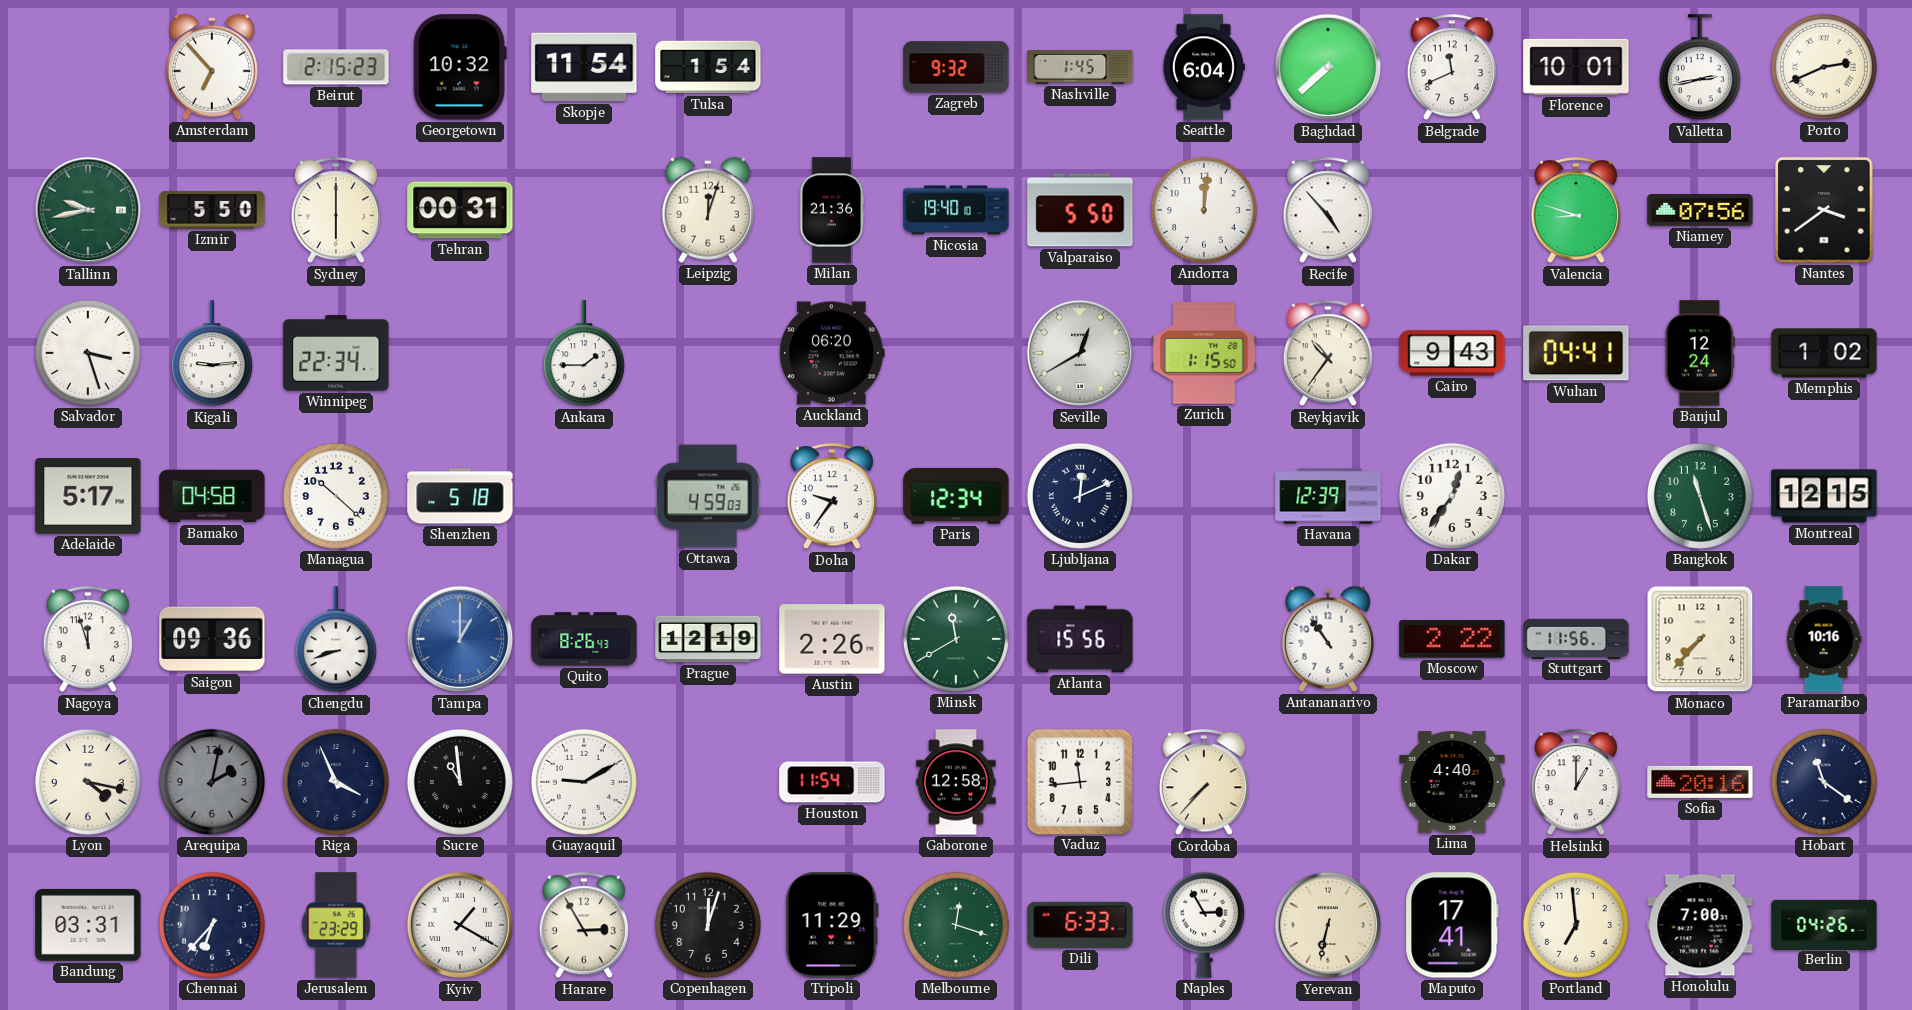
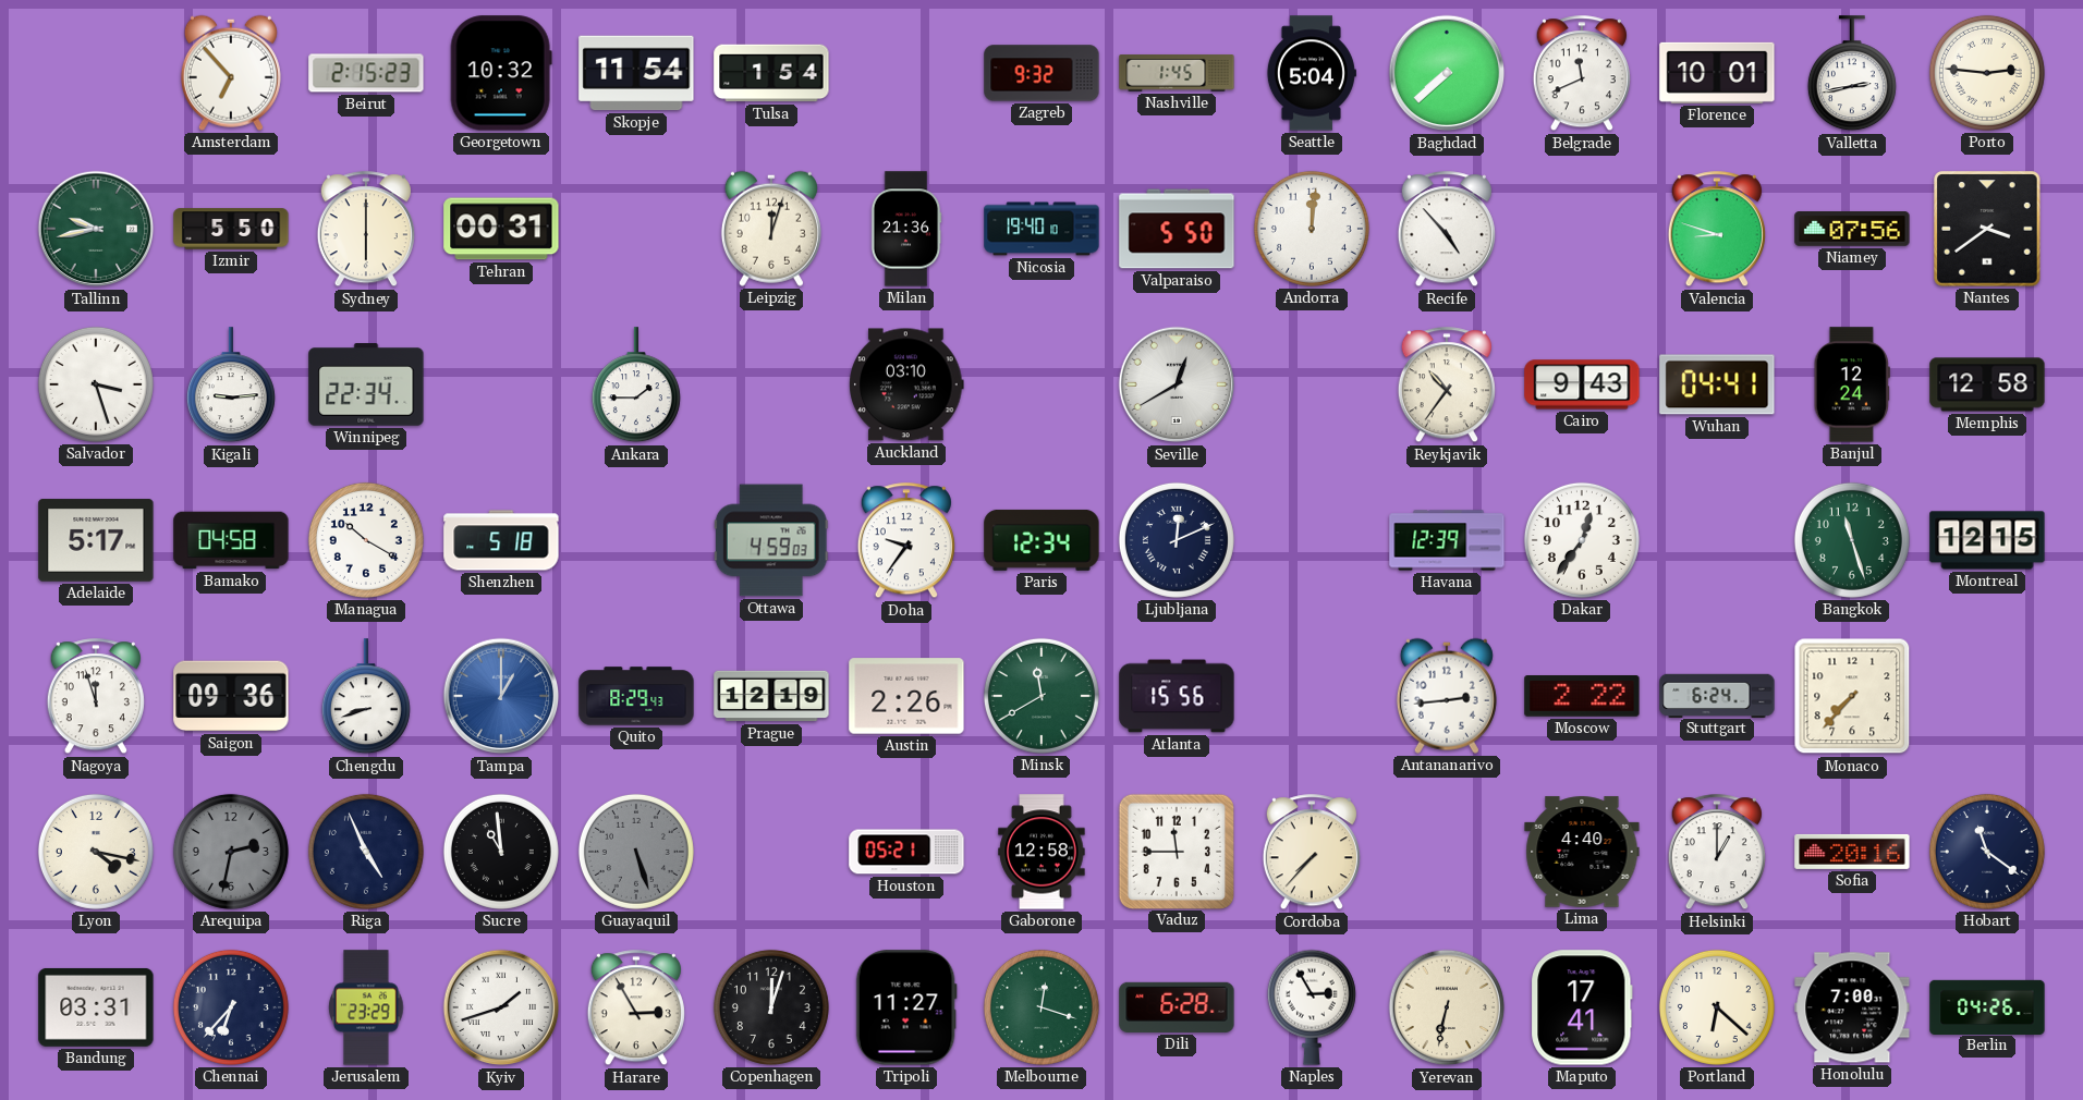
Seattle: 6:04 -> 5:04
Porto: 2:41 -> 2:46
Auckland: 06:20 -> 03:10
Zurich: 1:15 -> none
Memphis: 1:02 -> 12:58
Managua: 10:22 -> 10:20
Quito: 8:26 -> 8:29
Antananarivo: 10:54 -> 2:44
Stuttgart: 11:56 -> 6:24
Paramaribo: 10:16 -> none
Arequipa: 2:02 -> 2:32
Riga: 3:56 -> 4:56
Guayaquil: 9:10 -> 5:27
Guayaquil dial: white -> grey
Houston: 11:54 -> 05:21
Vaduz: 11:44 -> 11:45
Kyiv: 1:20 -> 1:42
Tripoli: 11:29 -> 11:27
Dili: 6:33 -> 6:28
Portland: 6:59 -> 6:22
